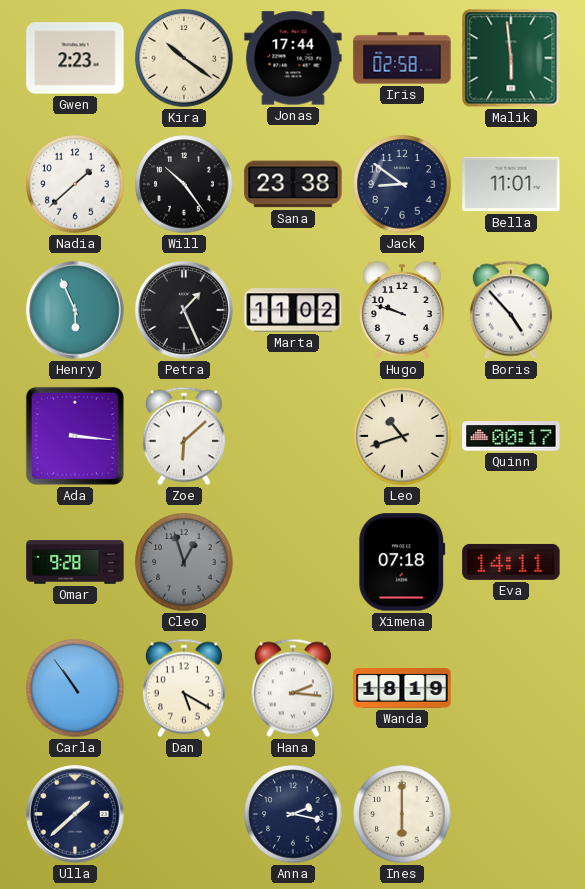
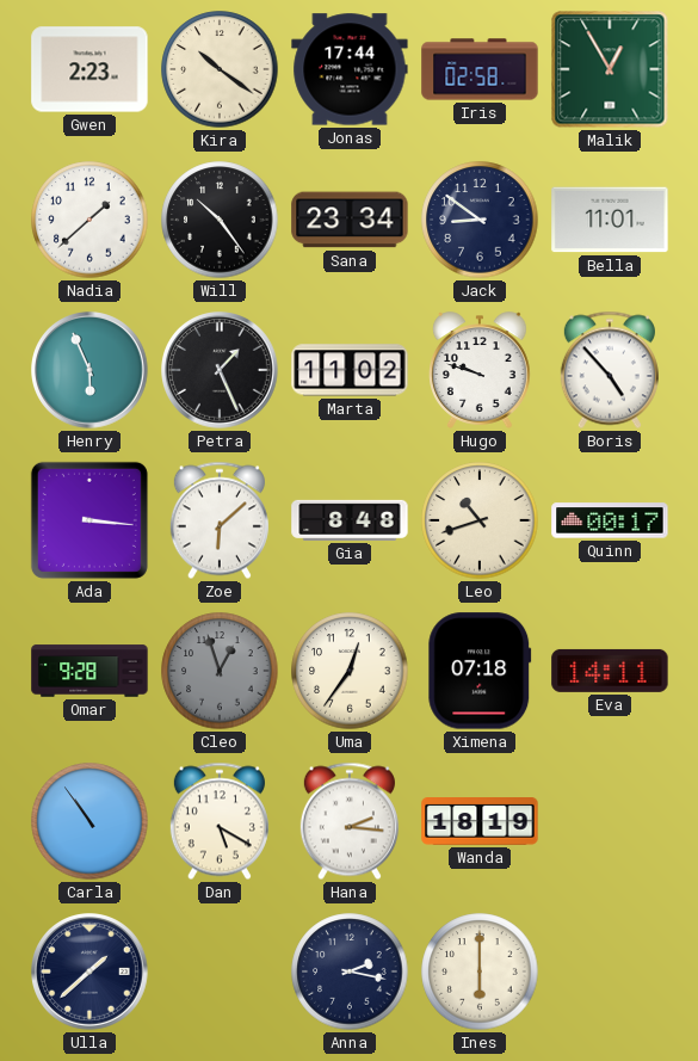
Malik: 5:59 -> 12:55
Sana: 23:38 -> 23:34
Gia: none -> 8:48
Uma: none -> 12:36
